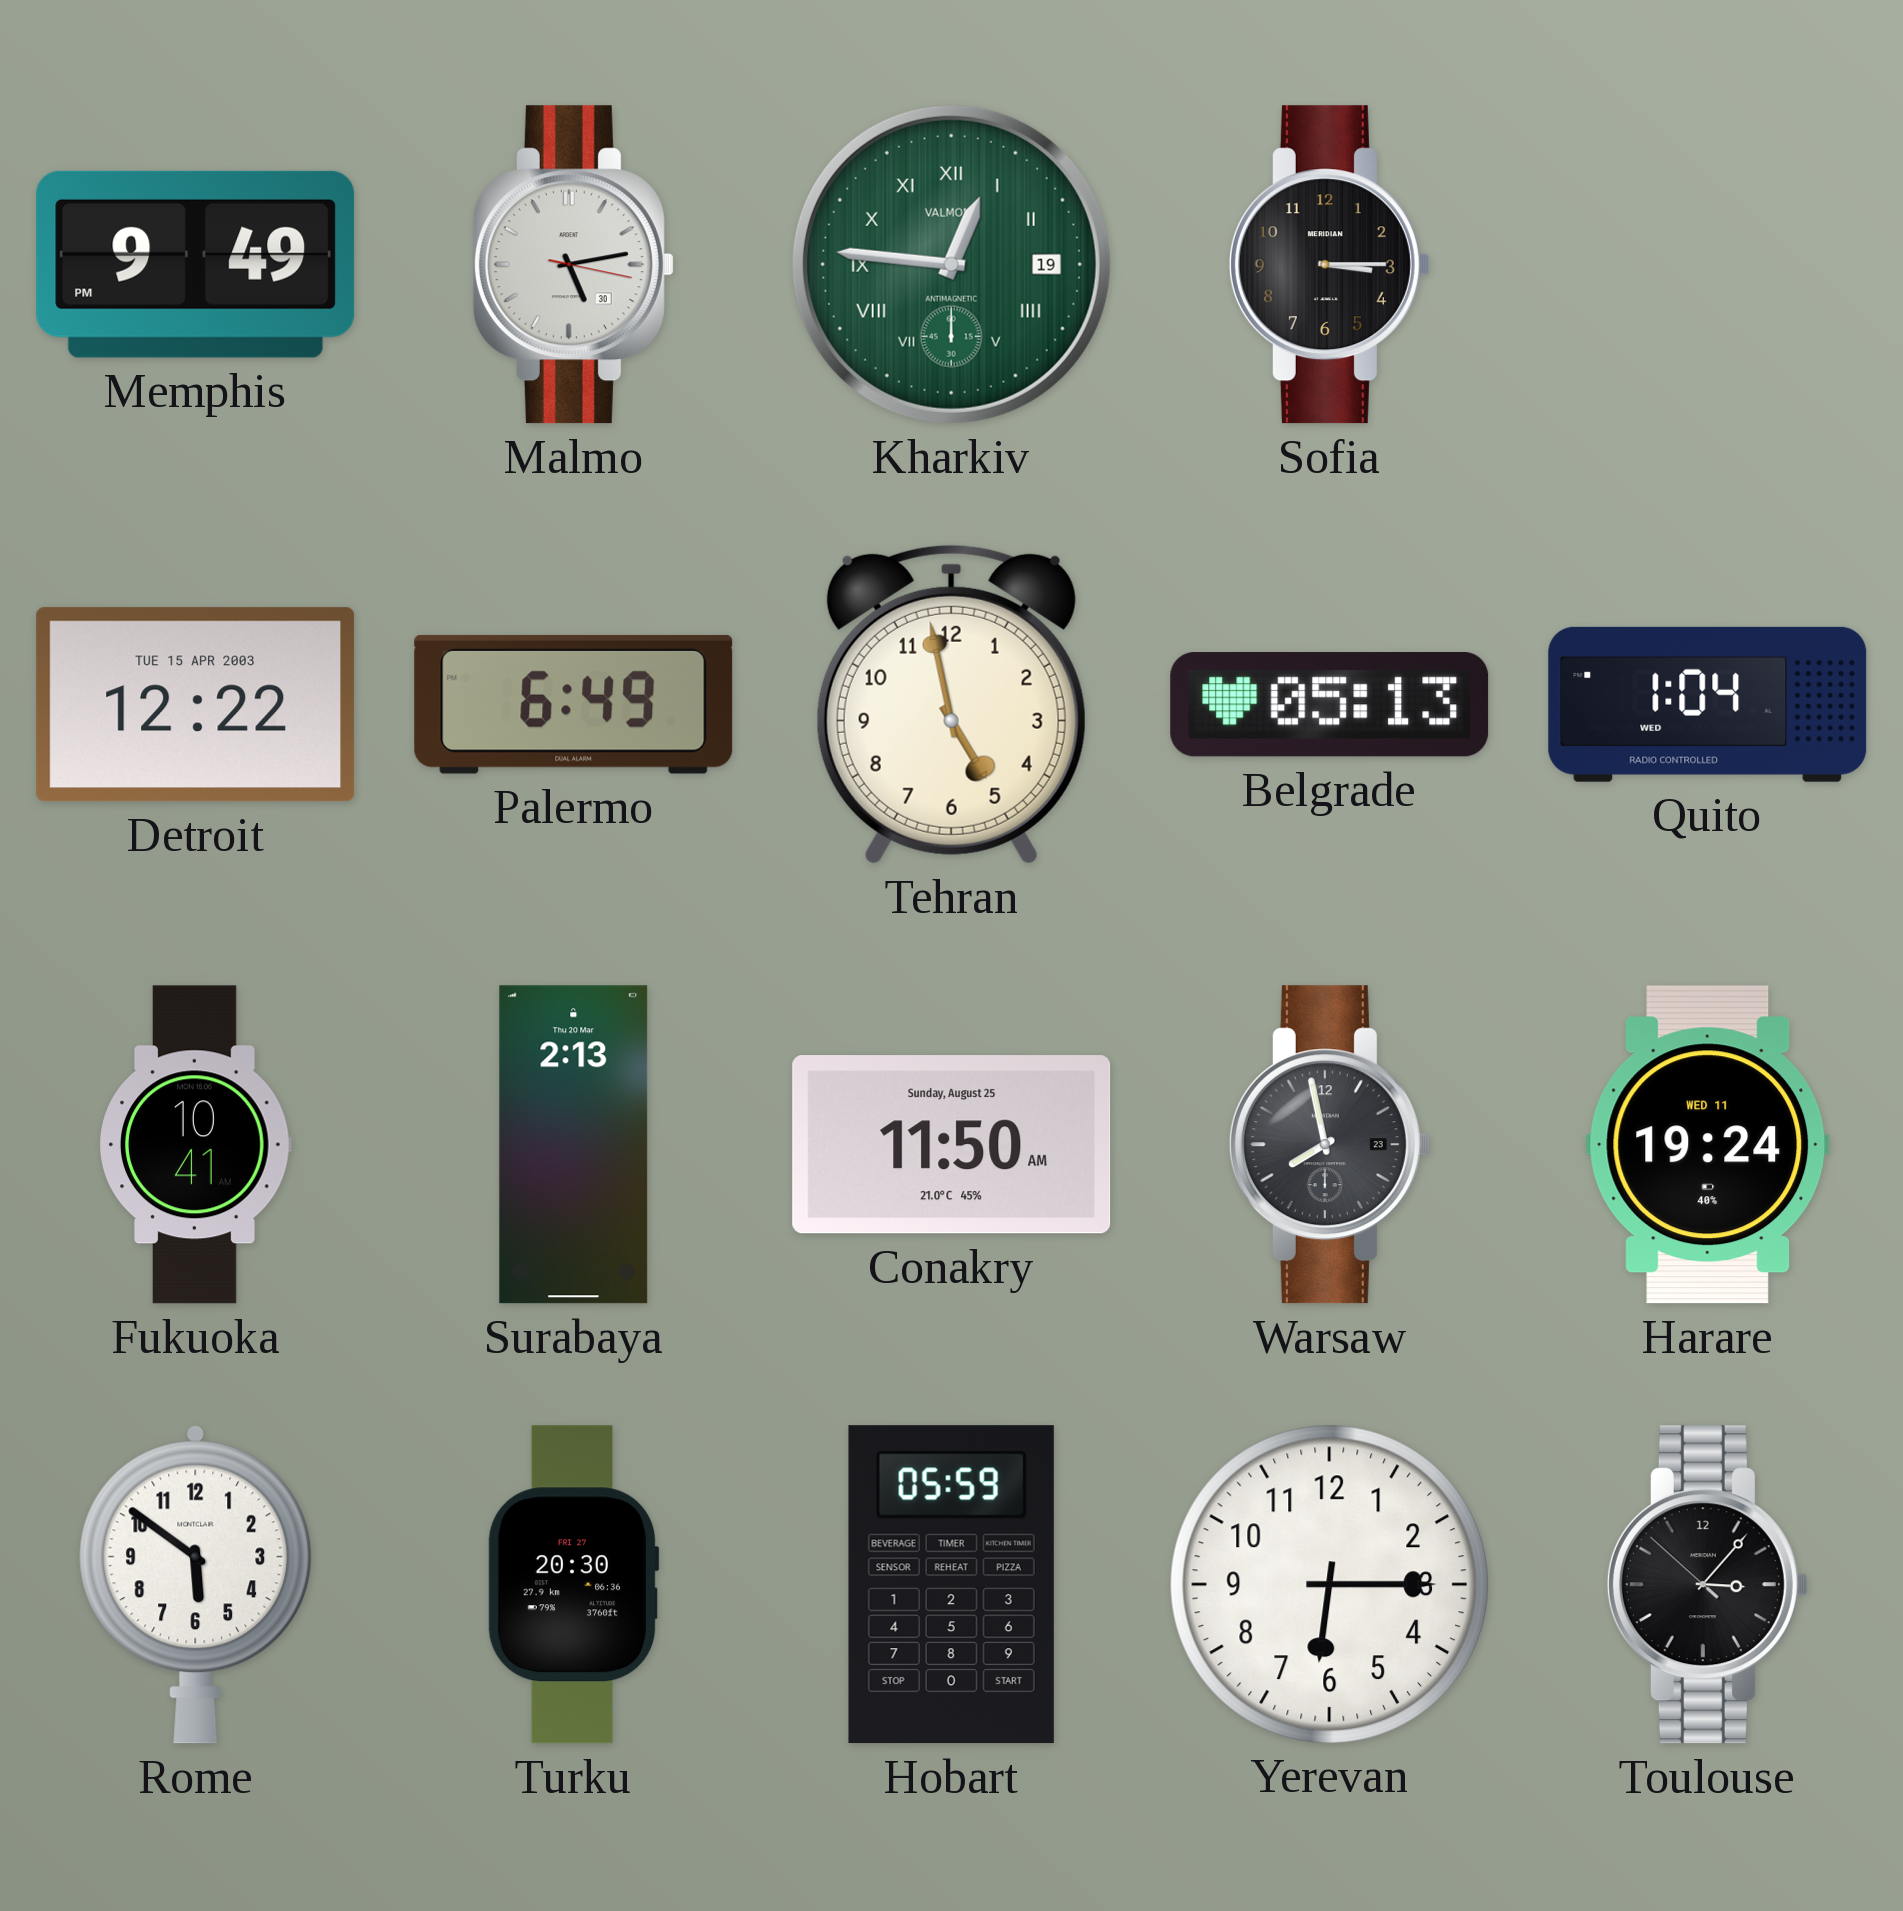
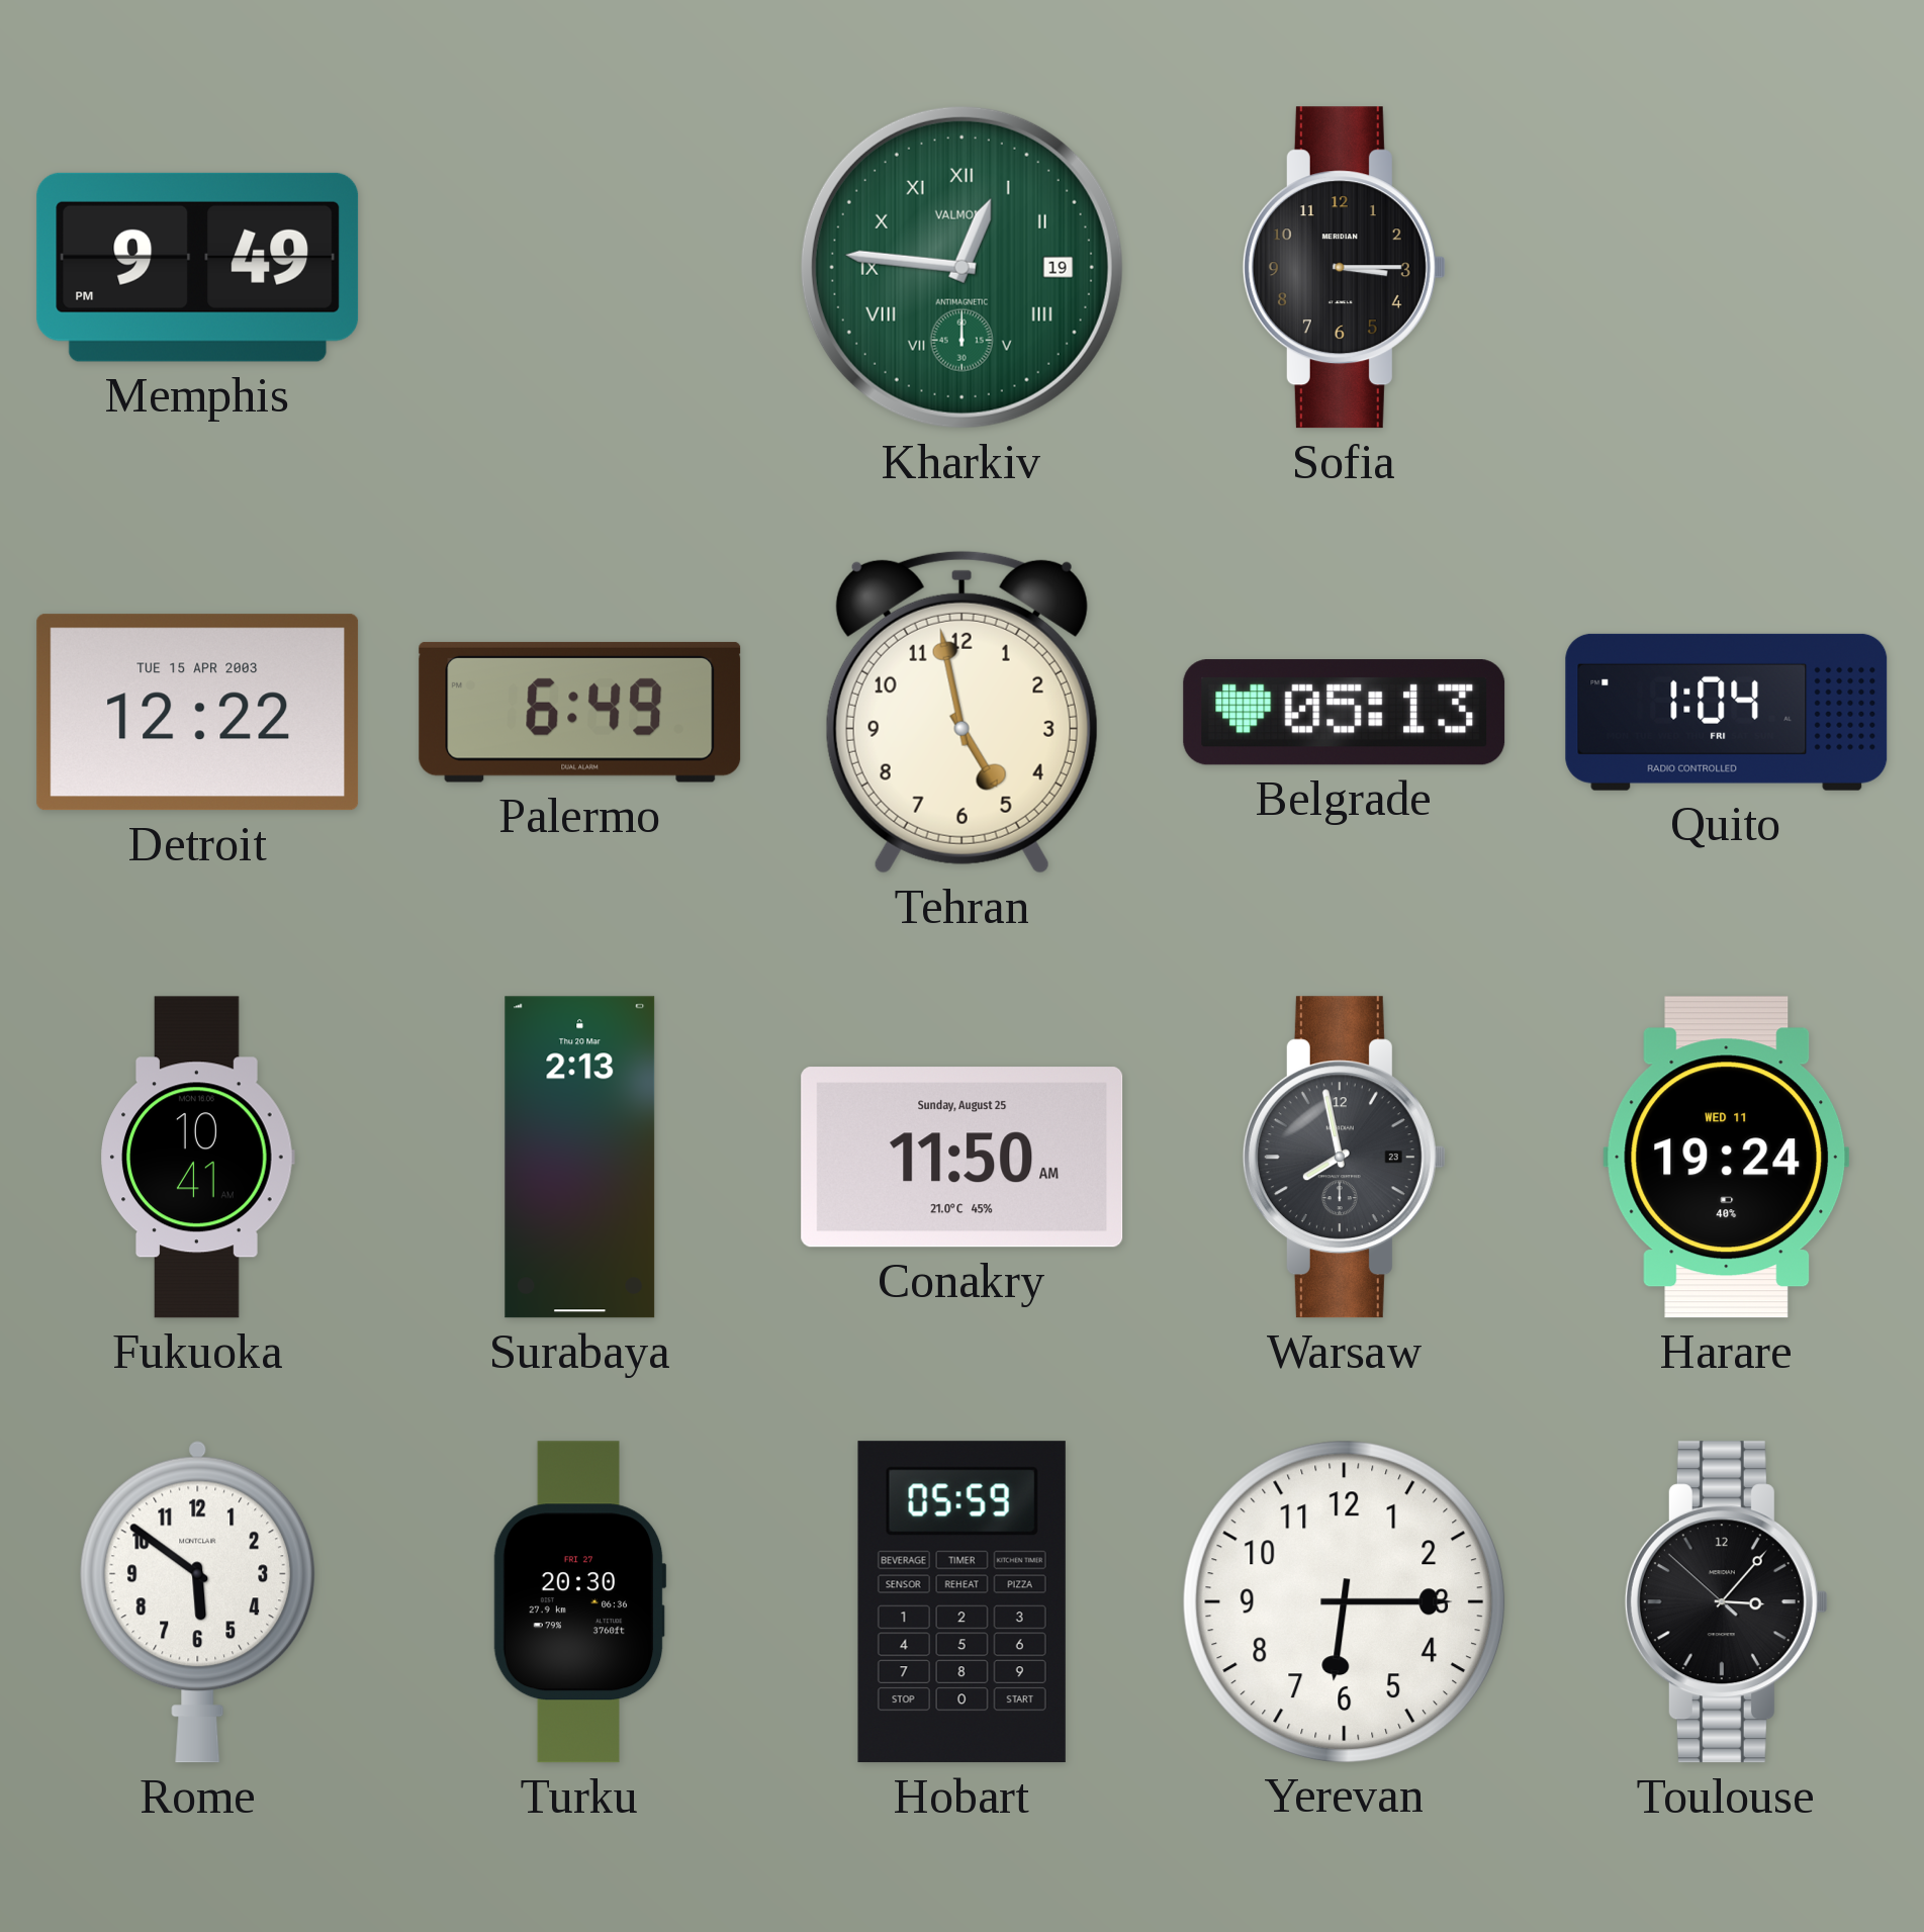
Malmo: 5:13 -> none
Quito date: WED -> FRI
